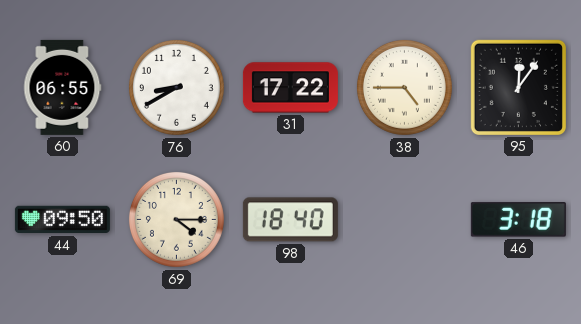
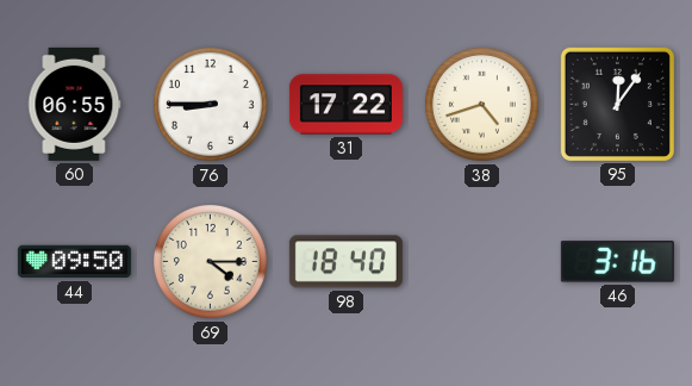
76: 8:40 -> 8:45
38: 4:45 -> 4:42
46: 3:18 -> 3:16
